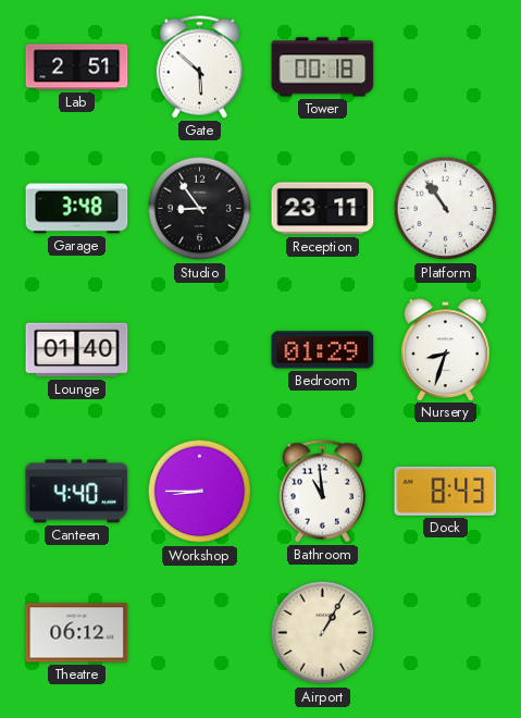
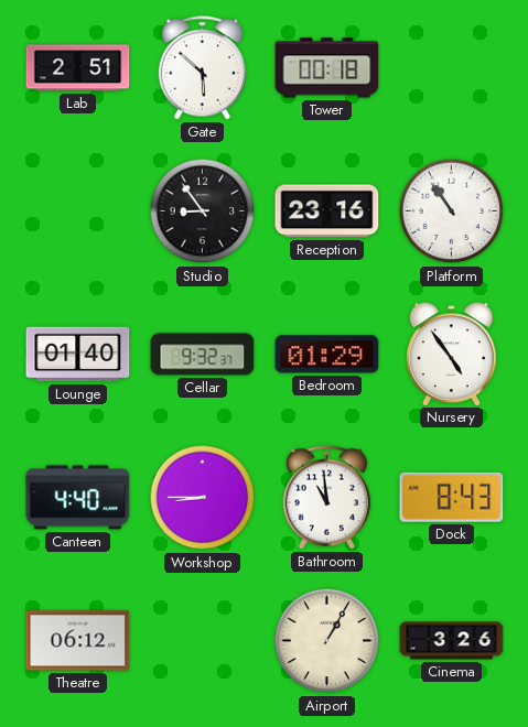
Garage: 3:48 -> none
Reception: 23:11 -> 23:16
Cellar: none -> 9:32
Nursery: 8:33 -> 4:54
Cinema: none -> 3:26
